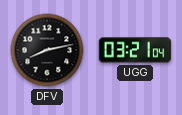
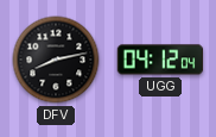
UGG: 03:21 -> 04:12
